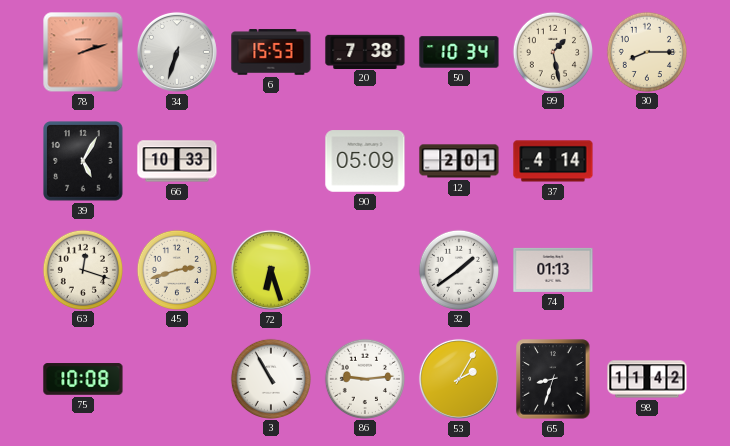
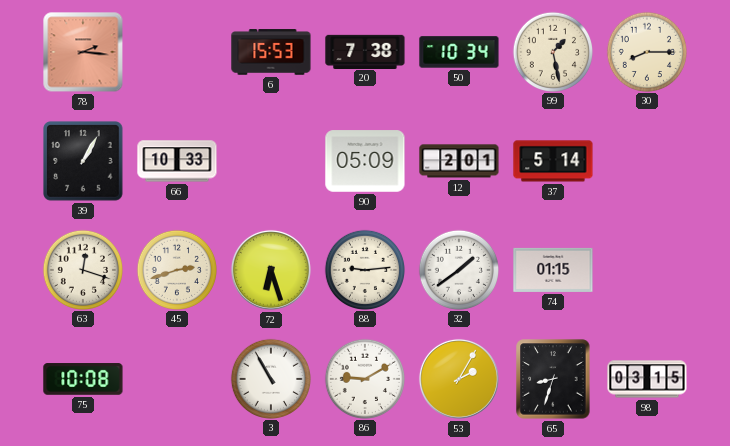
78: 2:12 -> 2:16
34: 6:33 -> none
39: 5:05 -> 1:05
37: 4:14 -> 5:14
88: none -> 9:14
74: 01:13 -> 01:15
86: 9:14 -> 9:10
98: 11:42 -> 03:15
